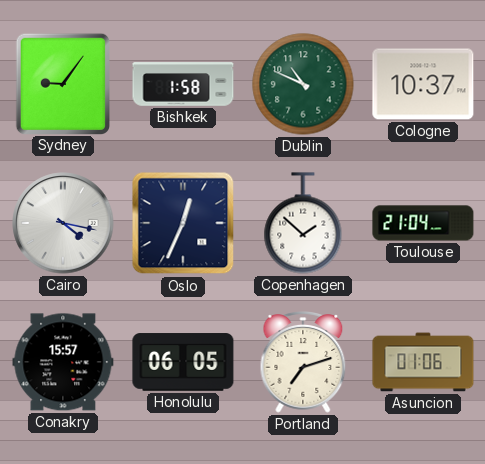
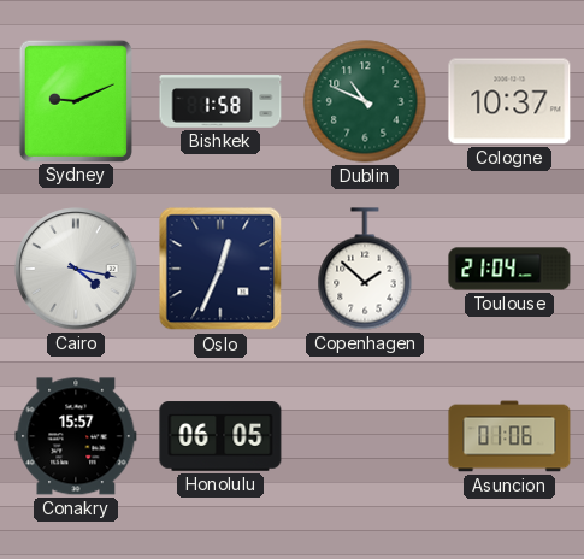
Sydney: 9:06 -> 9:11
Portland: 7:12 -> none
